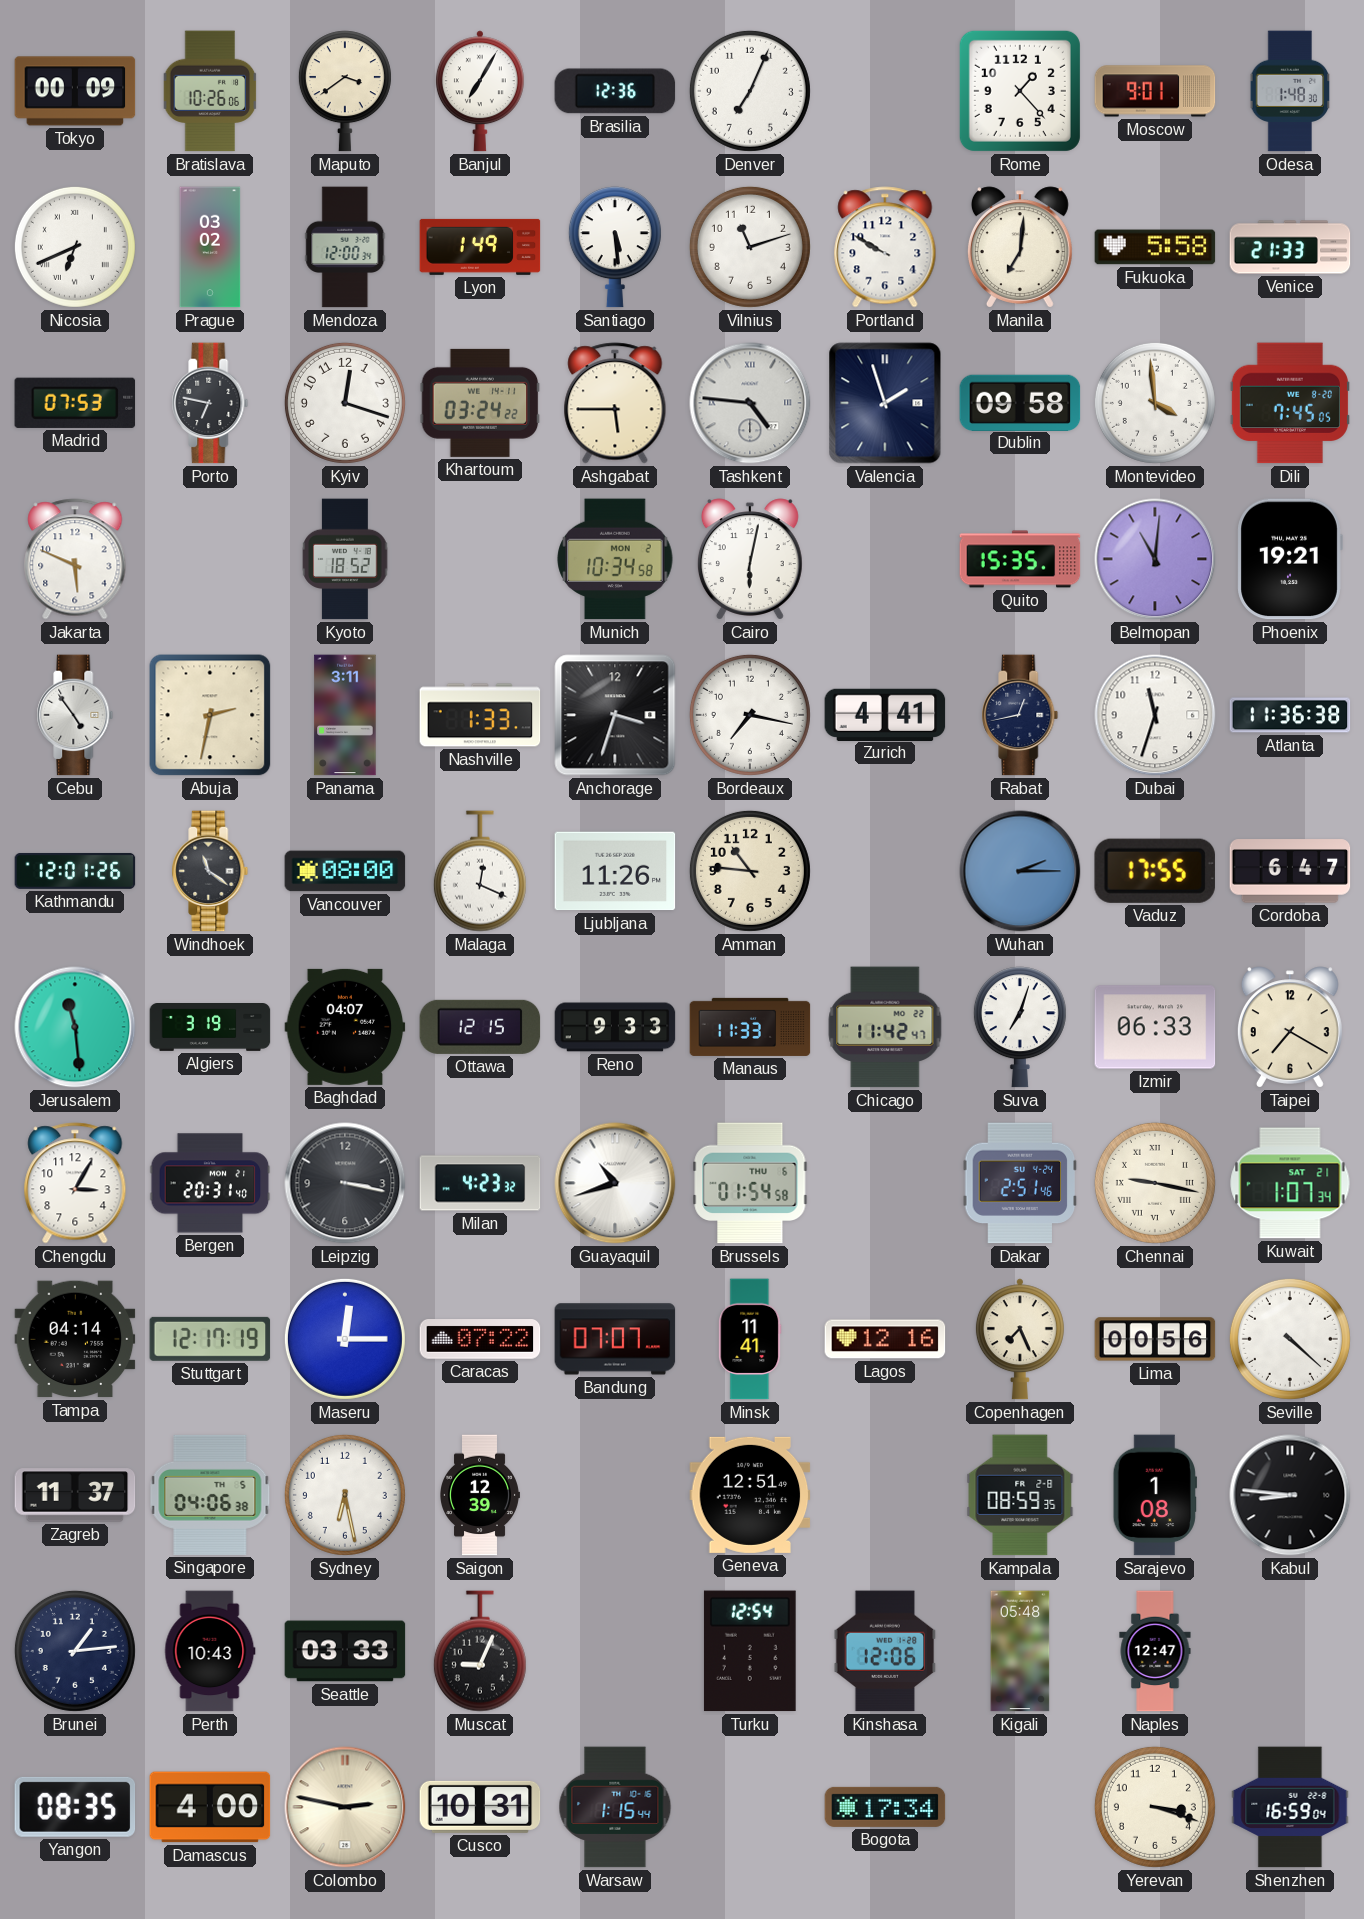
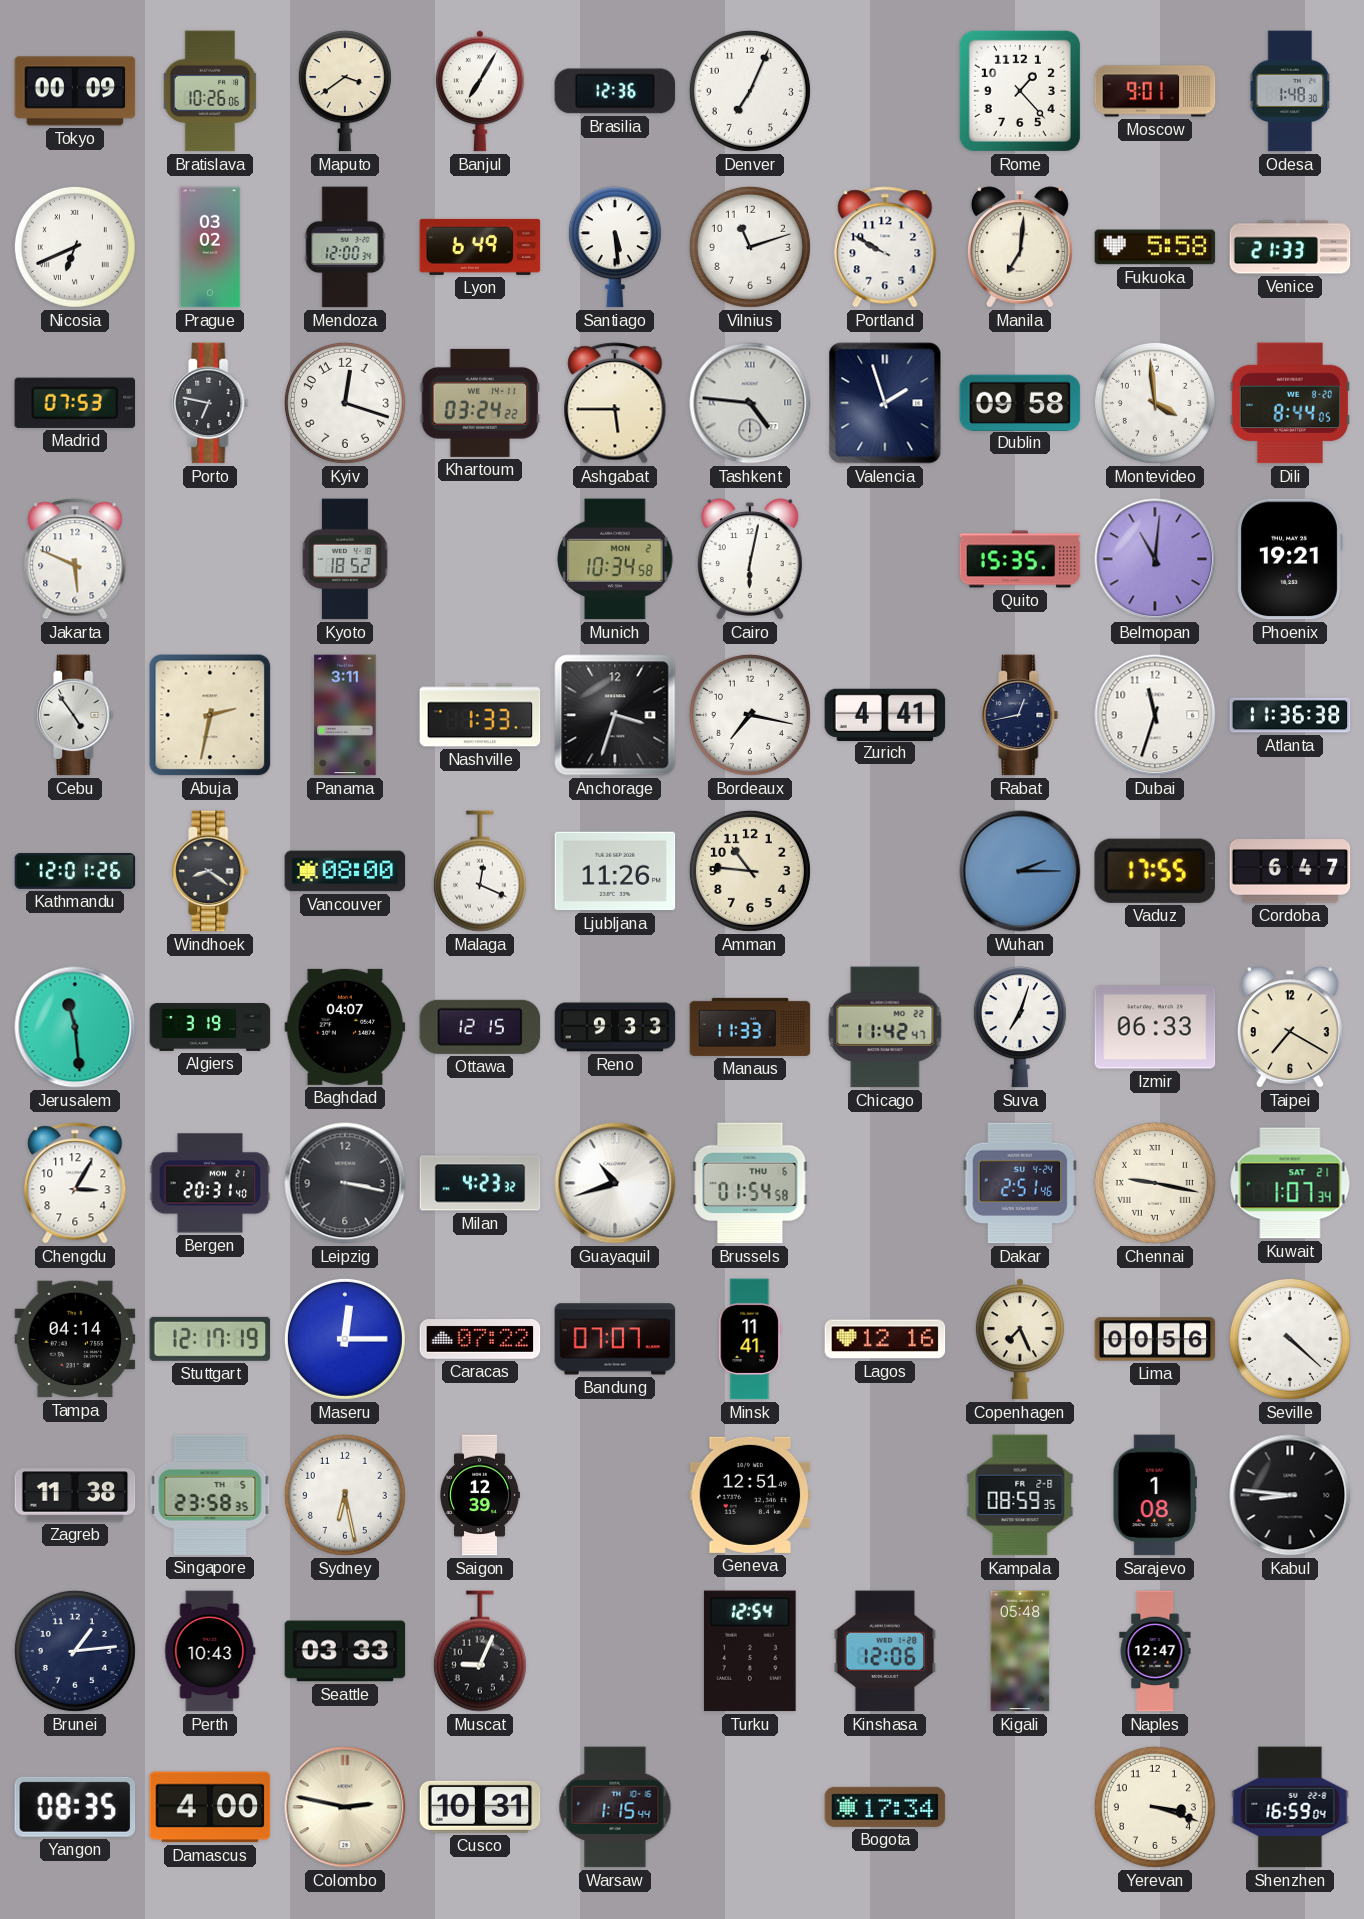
Lyon: 1:49 -> 6:49
Dili: 7:45 -> 8:44
Windhoek: 11:21 -> 8:21
Zagreb: 11:37 -> 11:38
Singapore: 04:06 -> 23:58
